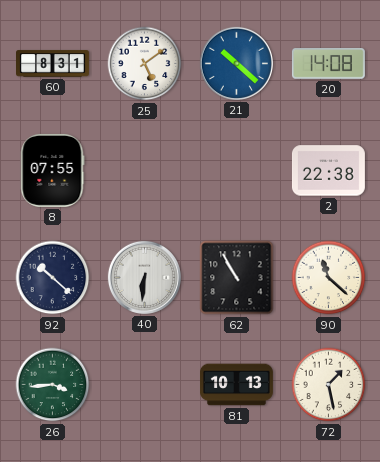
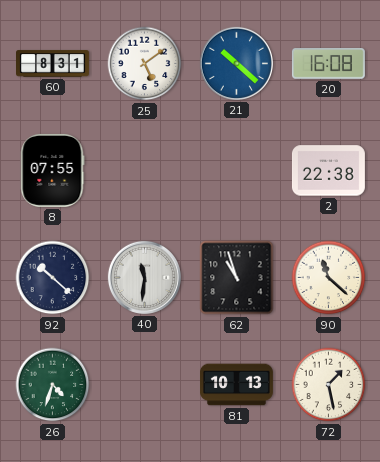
20: 14:08 -> 16:08
40: 6:31 -> 11:31
62: 10:55 -> 10:57
26: 3:44 -> 4:33
